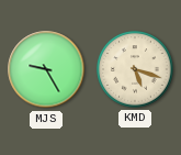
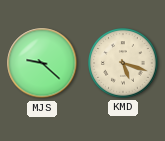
MJS: 9:25 -> 9:22
